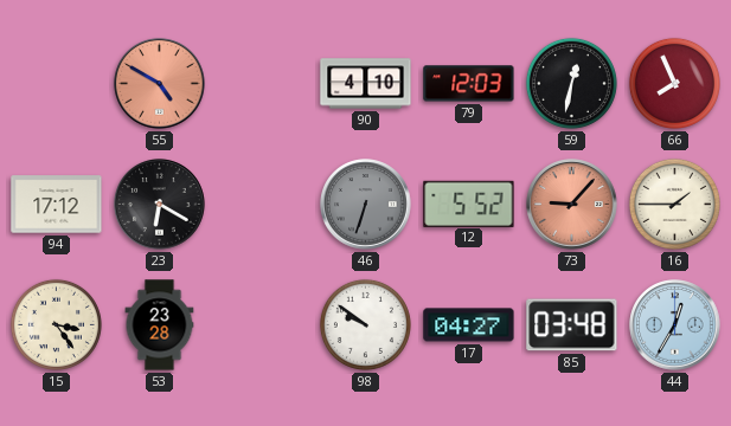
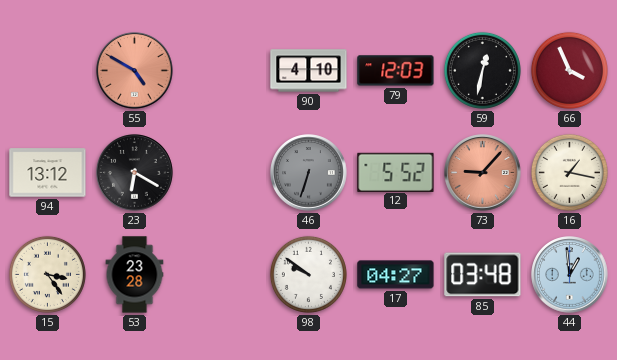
66: 7:56 -> 3:56
94: 17:12 -> 13:12
16: 1:45 -> 1:17
44: 12:35 -> 12:59
